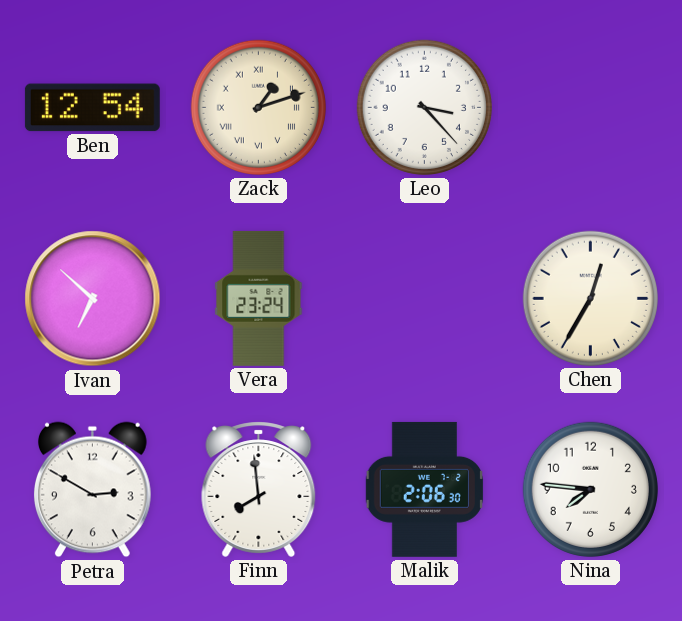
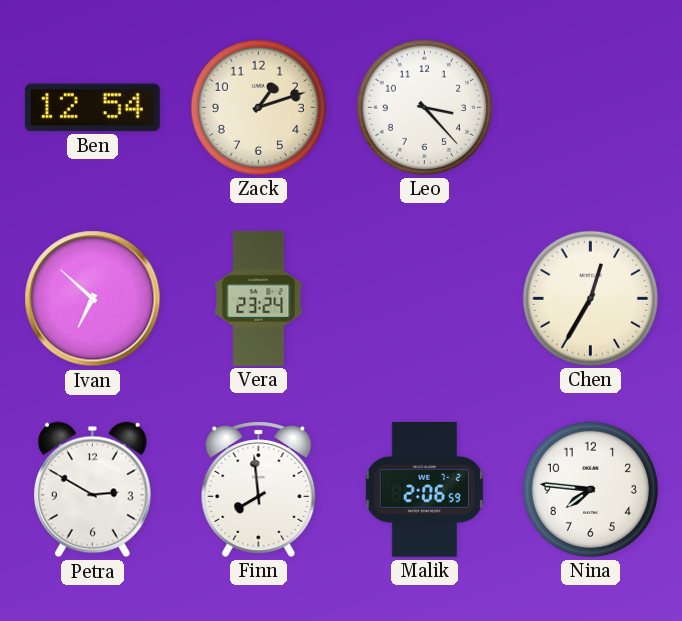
Zack numerals: Roman -> Arabic
Malik: 2:06:30 -> 2:06:59
